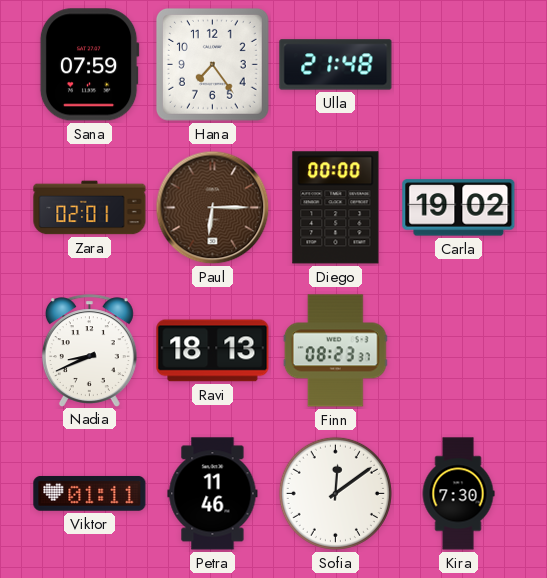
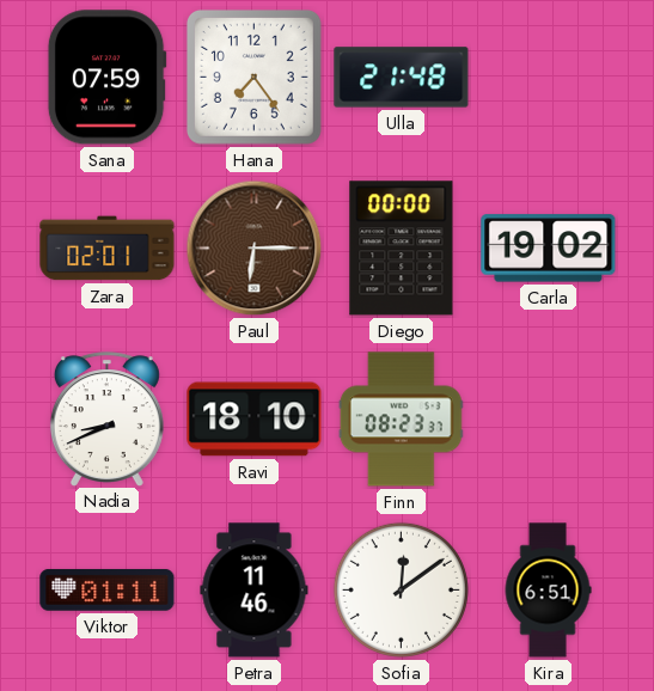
Ravi: 18:13 -> 18:10
Kira: 7:30 -> 6:51
